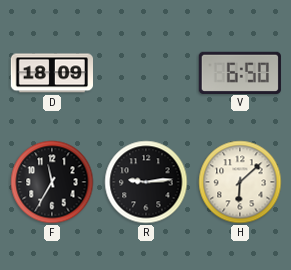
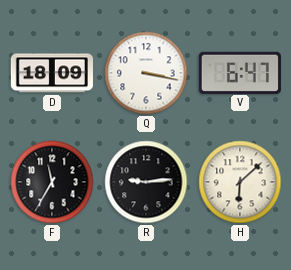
Q: none -> 3:17
V: 6:50 -> 6:47
